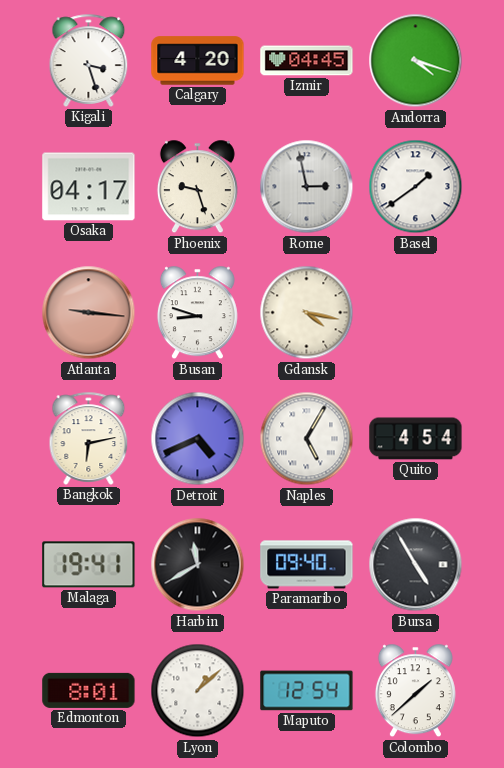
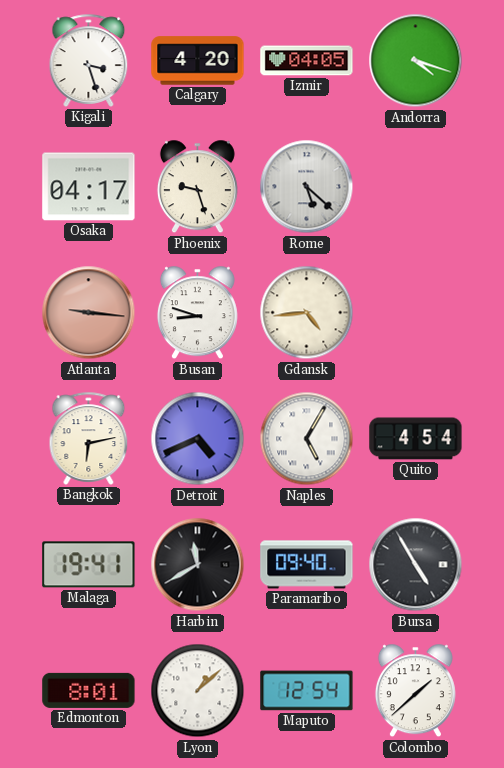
Izmir: 04:45 -> 04:05
Rome: 2:58 -> 5:22
Basel: 1:39 -> none
Gdansk: 4:17 -> 4:44
